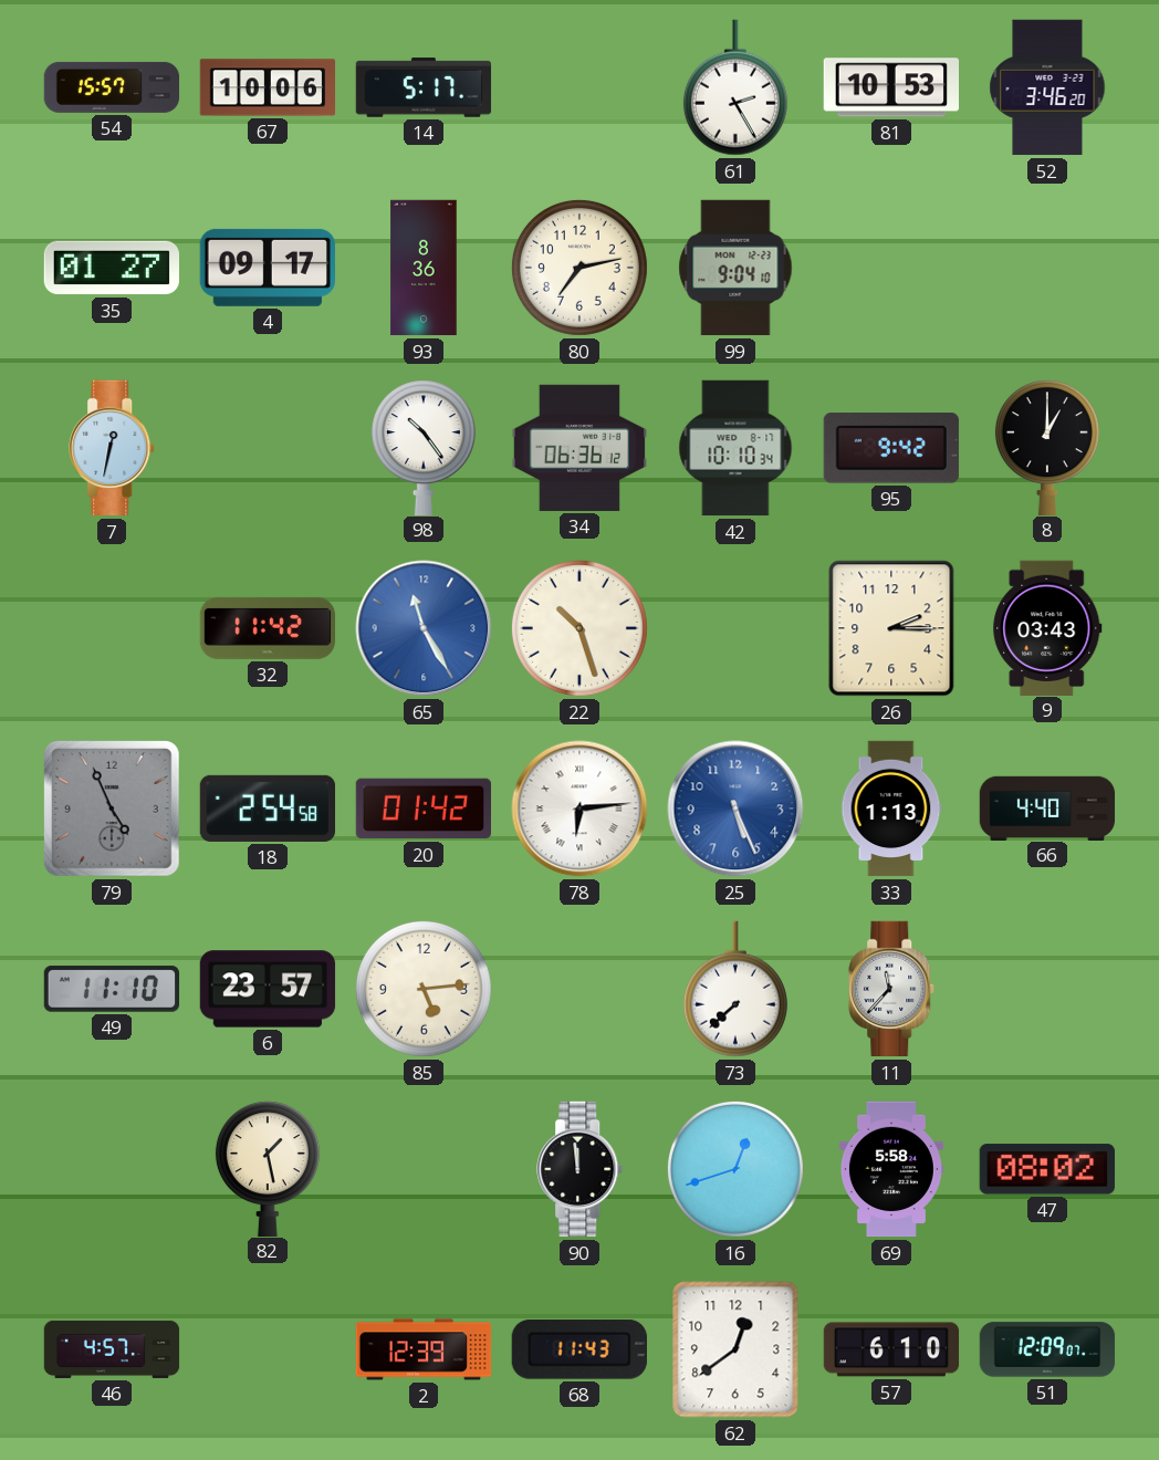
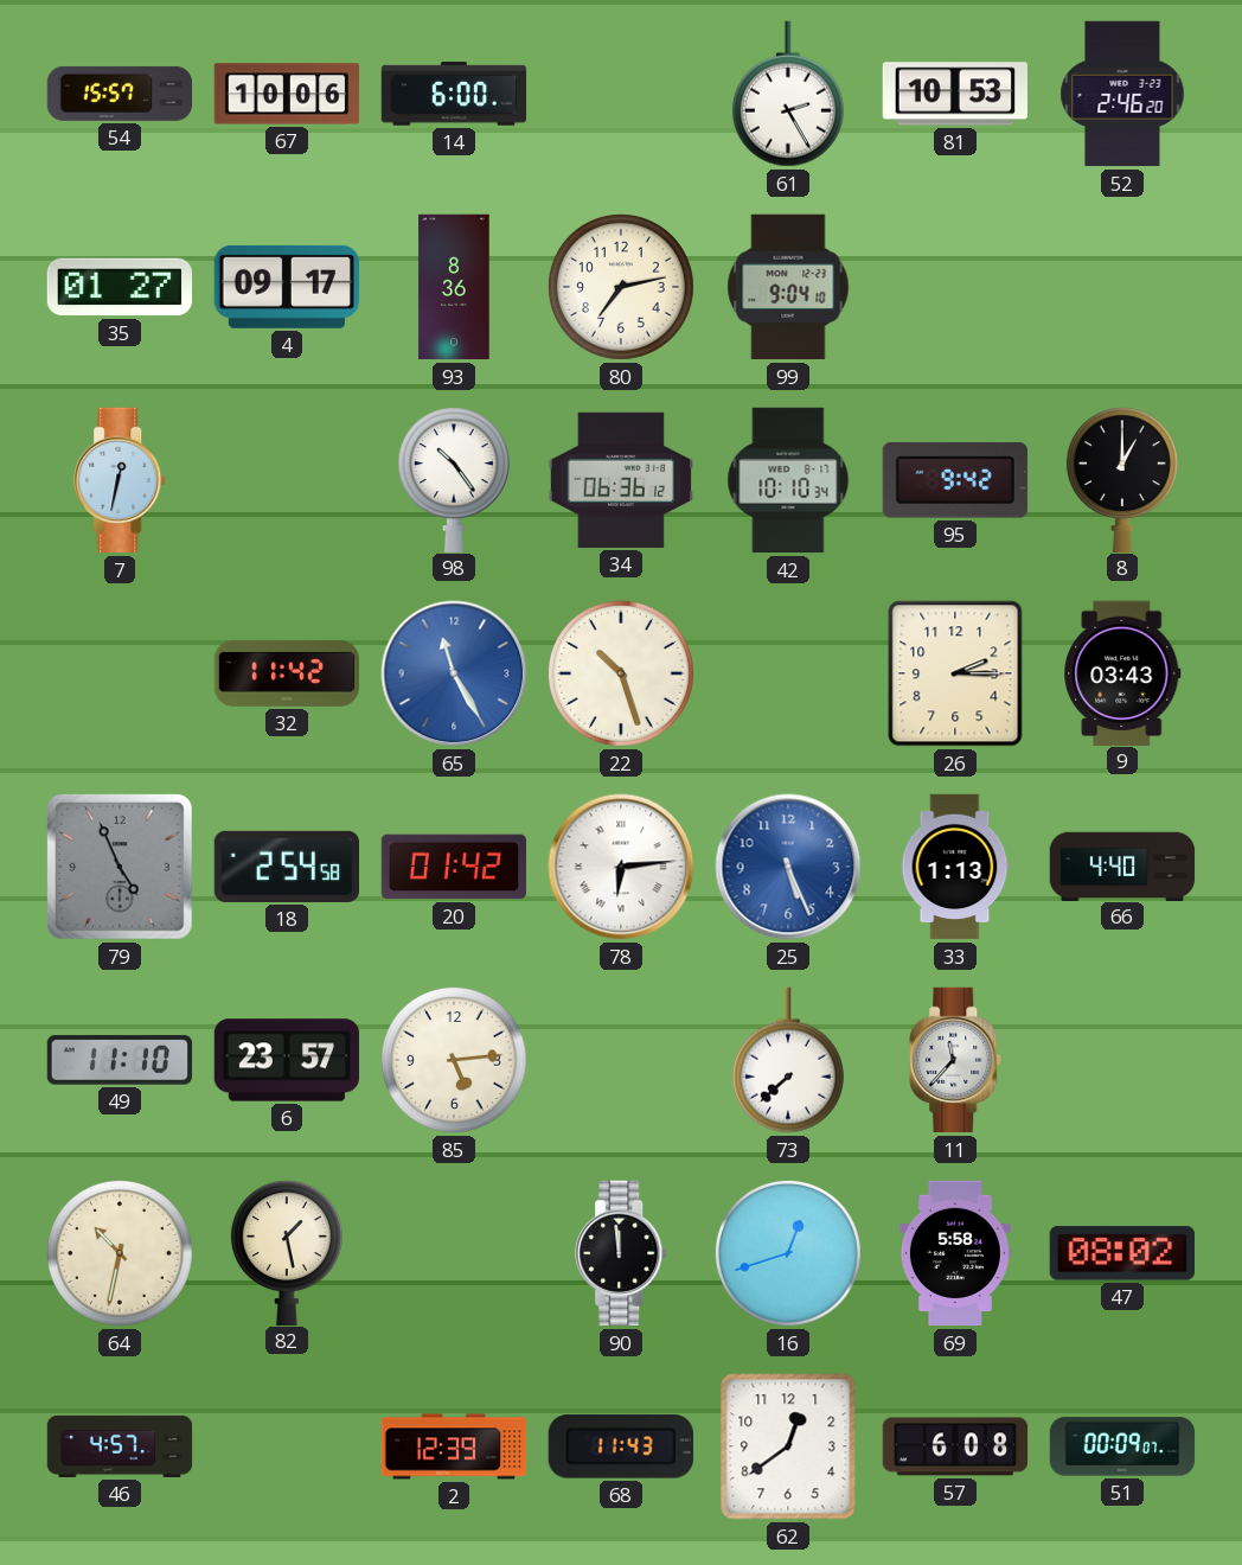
14: 5:17 -> 6:00
52: 3:46 -> 2:46
64: none -> 10:32
57: 6:10 -> 6:08
51: 12:09 -> 00:09
